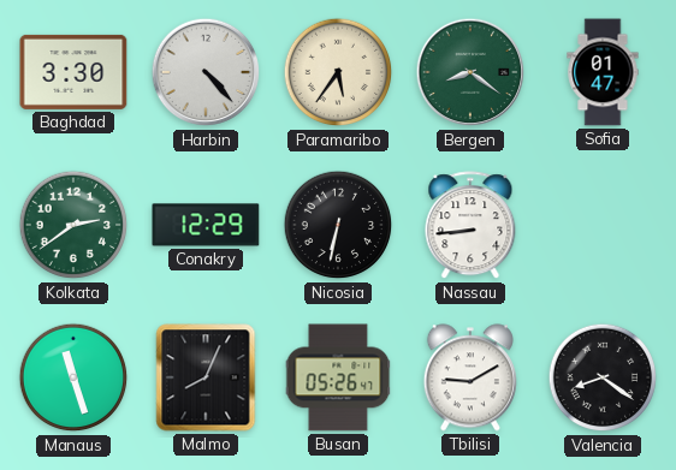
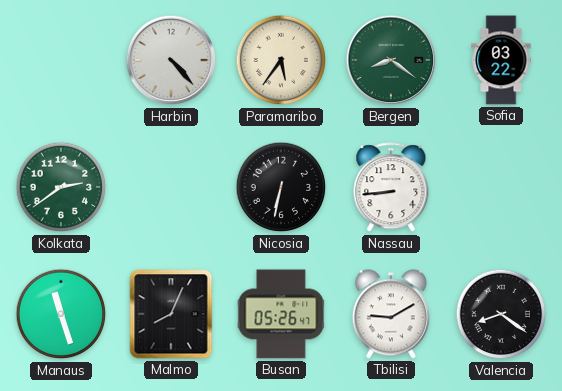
Baghdad: 3:30 -> none
Sofia: 01:47 -> 03:22
Conakry: 12:29 -> none
